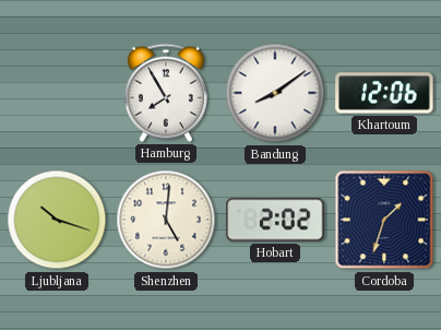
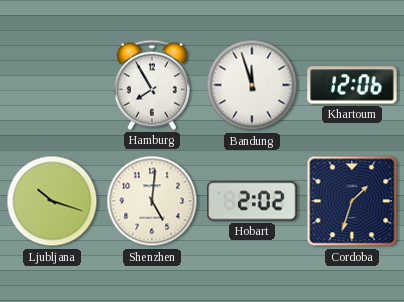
Bandung: 8:09 -> 11:57
